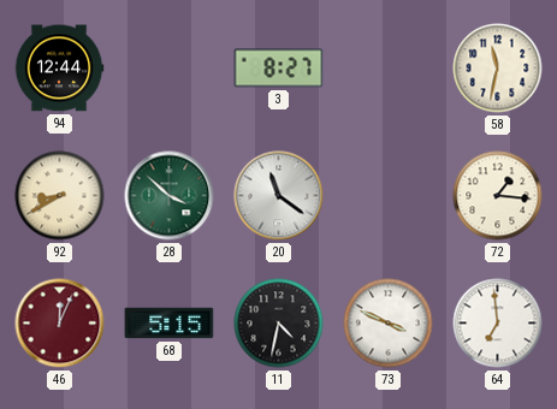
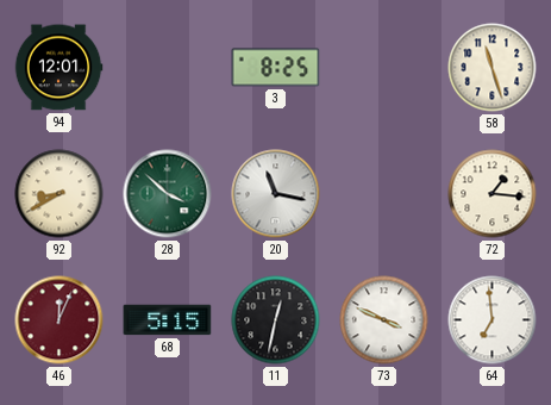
94: 12:44 -> 12:01
3: 8:27 -> 8:25
58: 11:32 -> 11:27
20: 11:21 -> 11:17
11: 4:32 -> 12:32
